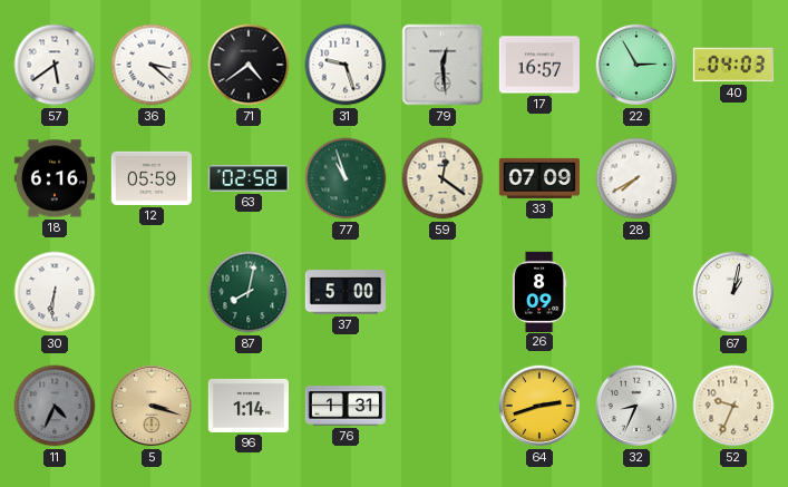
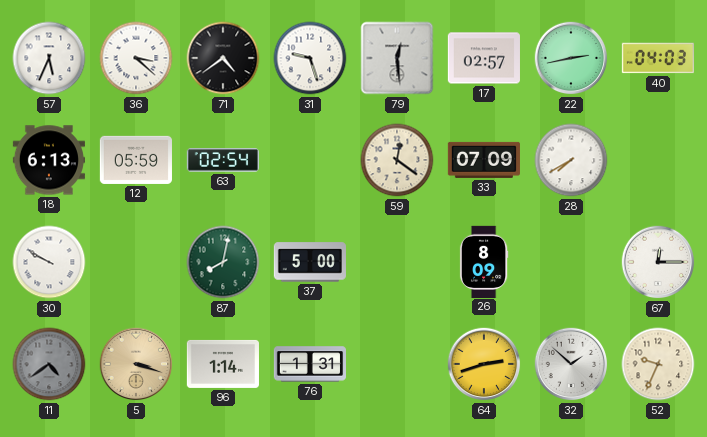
57: 5:39 -> 5:34
17: 16:57 -> 02:57
22: 2:55 -> 2:43
18: 6:16 -> 6:13
63: 02:58 -> 02:54
77: 10:57 -> none
30: 6:31 -> 9:50
67: 1:02 -> 12:15
11: 4:34 -> 4:39
32: 8:34 -> 1:52
